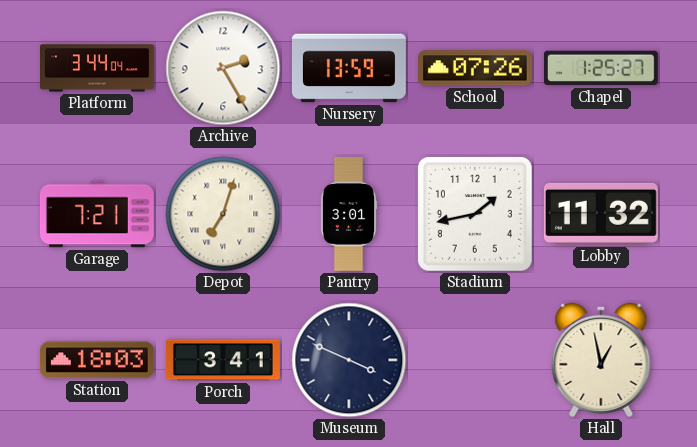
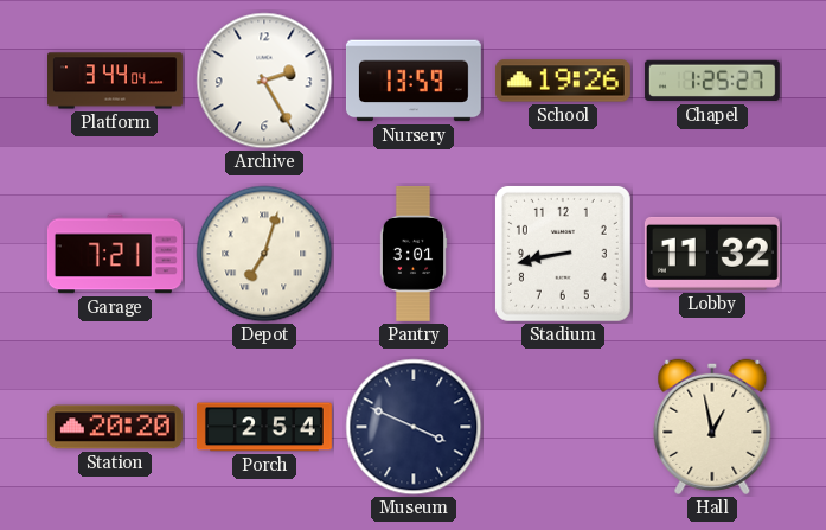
School: 07:26 -> 19:26
Stadium: 1:43 -> 8:43
Station: 18:03 -> 20:20
Porch: 3:41 -> 2:54
